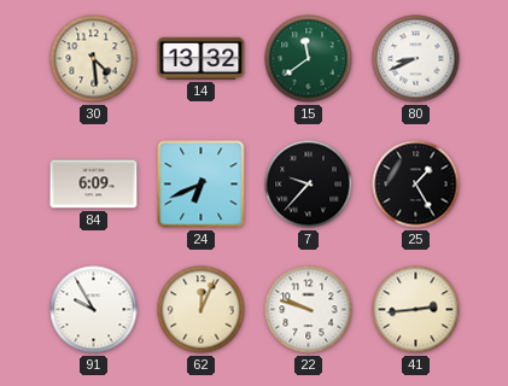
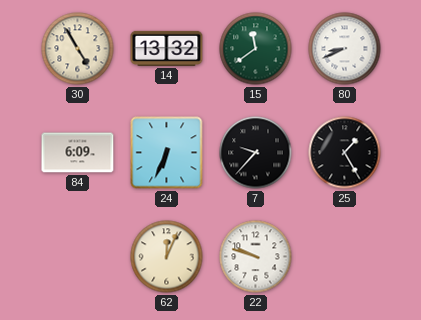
30: 4:29 -> 4:55
24: 6:41 -> 6:34
91: 9:55 -> none
41: 2:44 -> none
